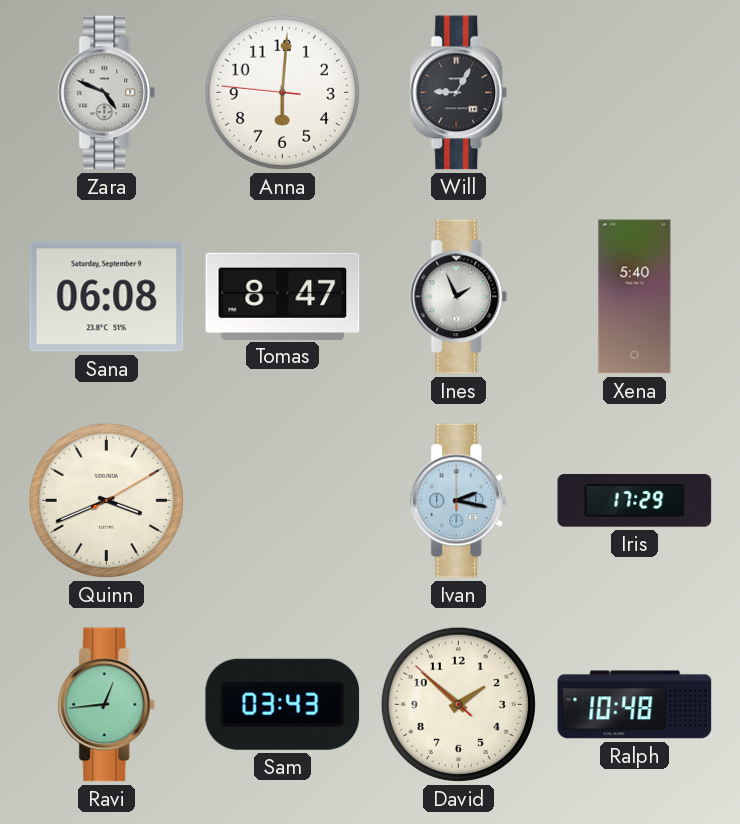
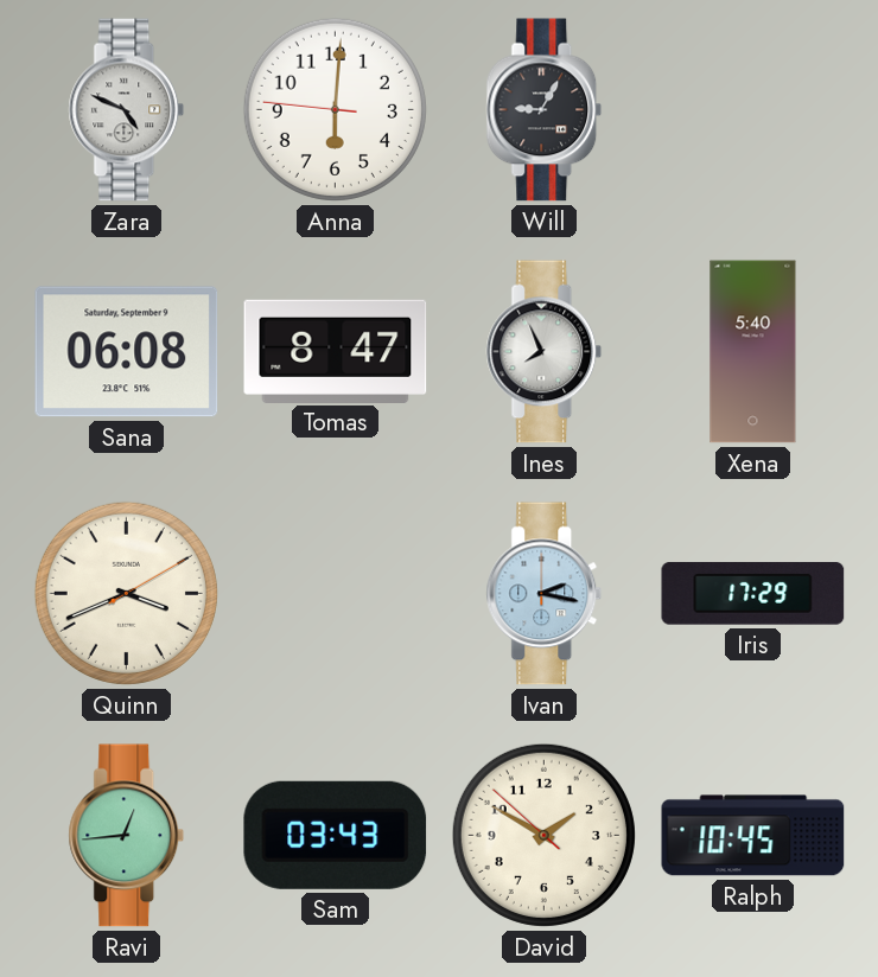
Ines: 1:56 -> 7:56
David: 1:51 -> 1:49
Ralph: 10:48 -> 10:45
